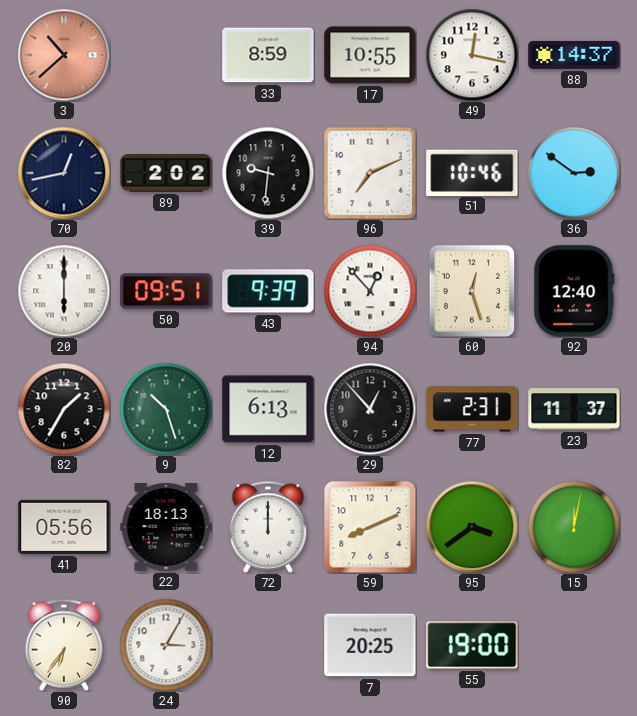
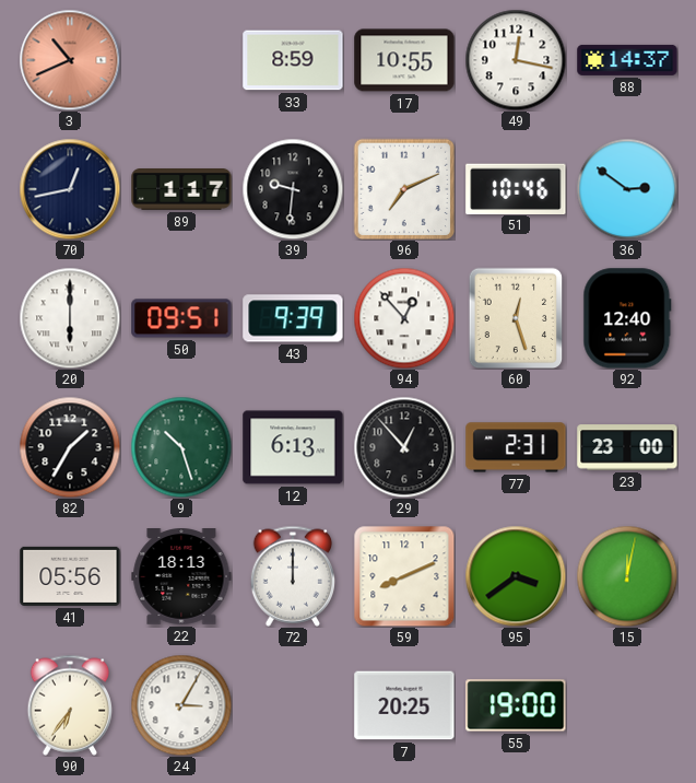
3: 10:38 -> 10:41
89: 2:02 -> 1:17
23: 11:37 -> 23:00
